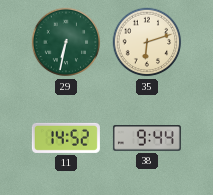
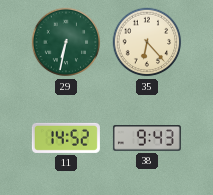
35: 6:12 -> 6:23
38: 9:44 -> 9:43
